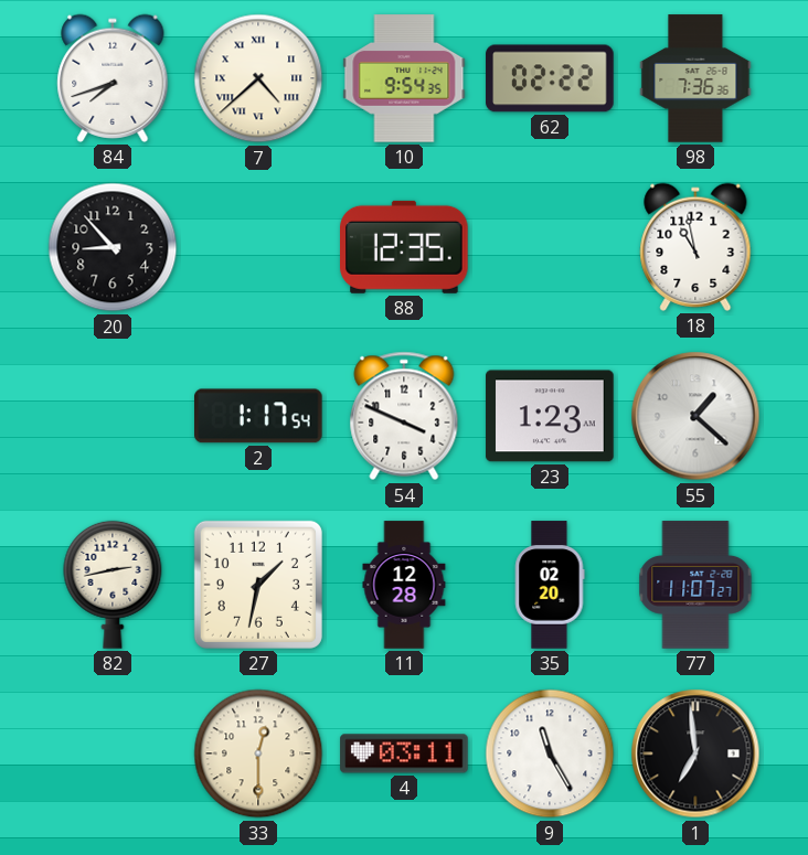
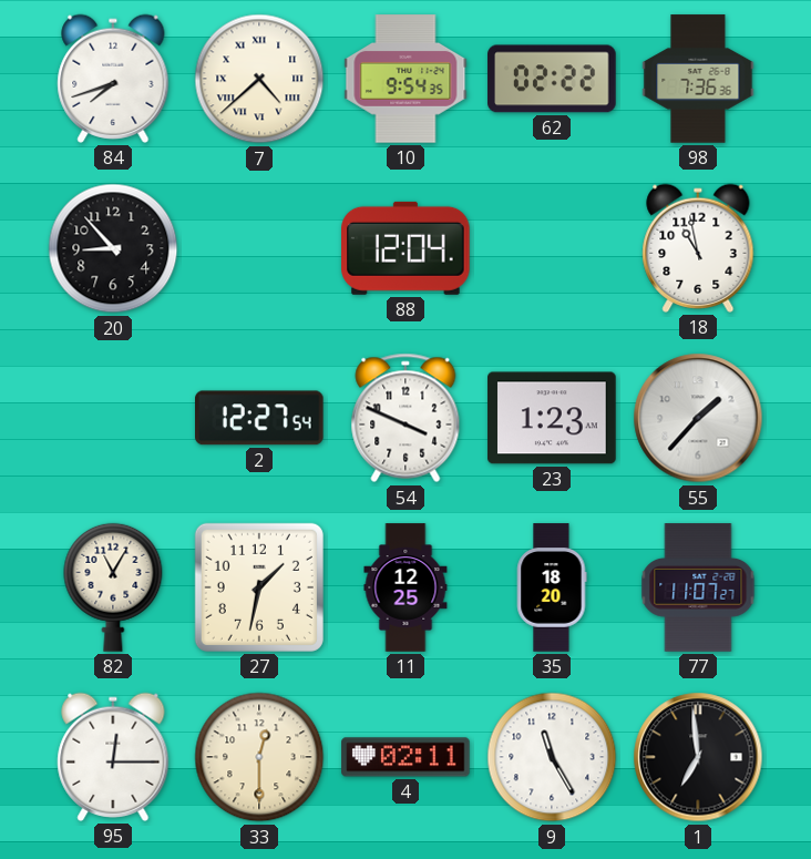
88: 12:35 -> 12:04
2: 1:17 -> 12:27
55: 1:22 -> 1:37
82: 2:43 -> 11:05
11: 12:28 -> 12:25
35: 02:20 -> 18:20
95: none -> 12:15
4: 03:11 -> 02:11
